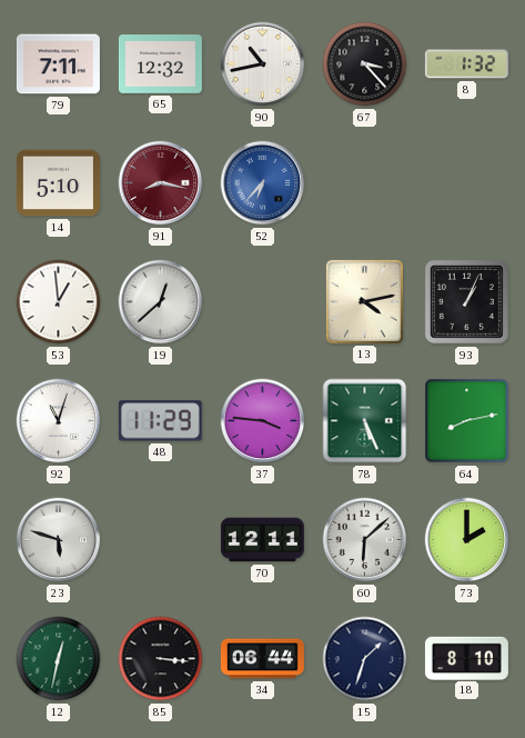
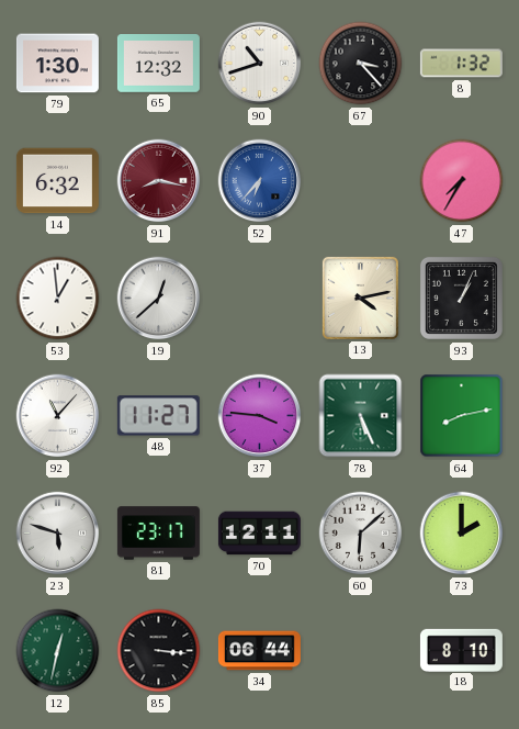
79: 7:11 -> 1:30
90: 10:43 -> 10:42
14: 5:10 -> 6:32
47: none -> 7:35
92: 11:03 -> 11:07
48: 11:29 -> 11:27
81: none -> 23:17
15: 1:33 -> none
